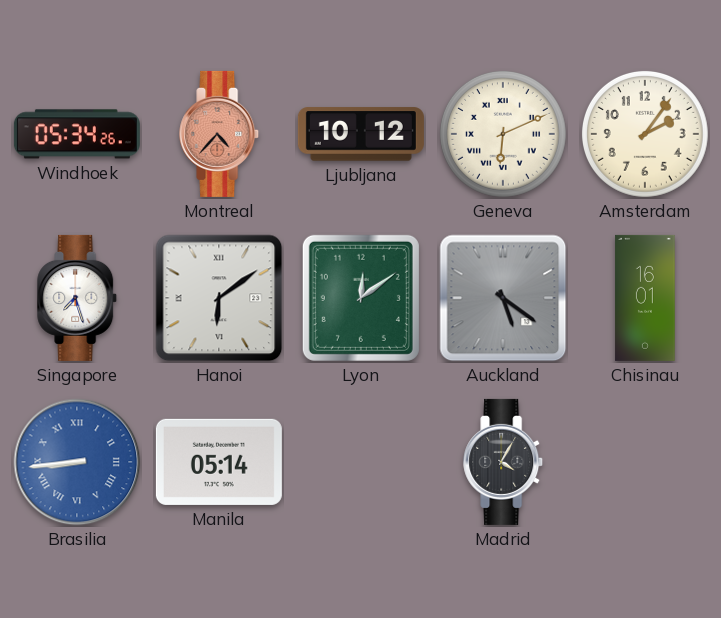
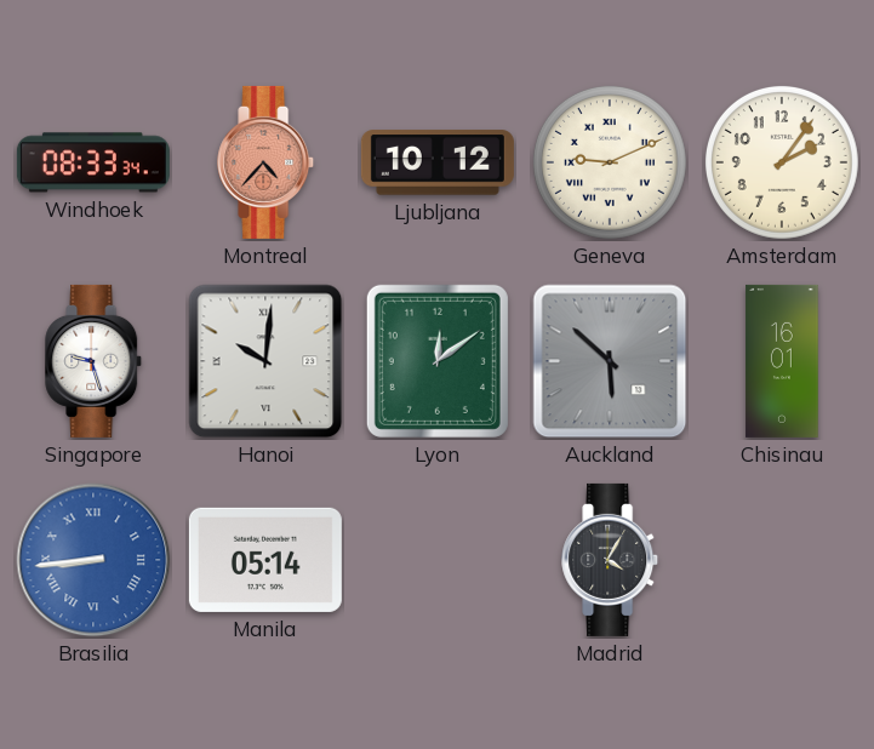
Windhoek: 05:34 -> 08:33
Geneva: 6:11 -> 9:11
Singapore: 7:27 -> 9:27
Hanoi: 6:09 -> 10:01
Auckland: 5:21 -> 5:52
